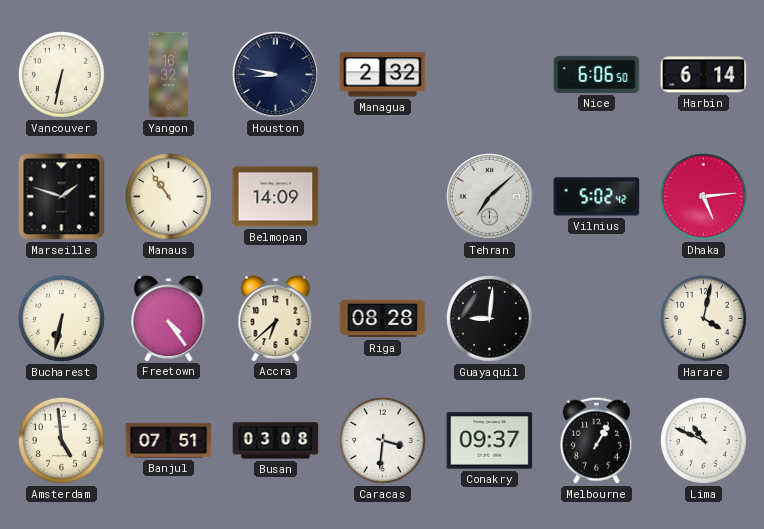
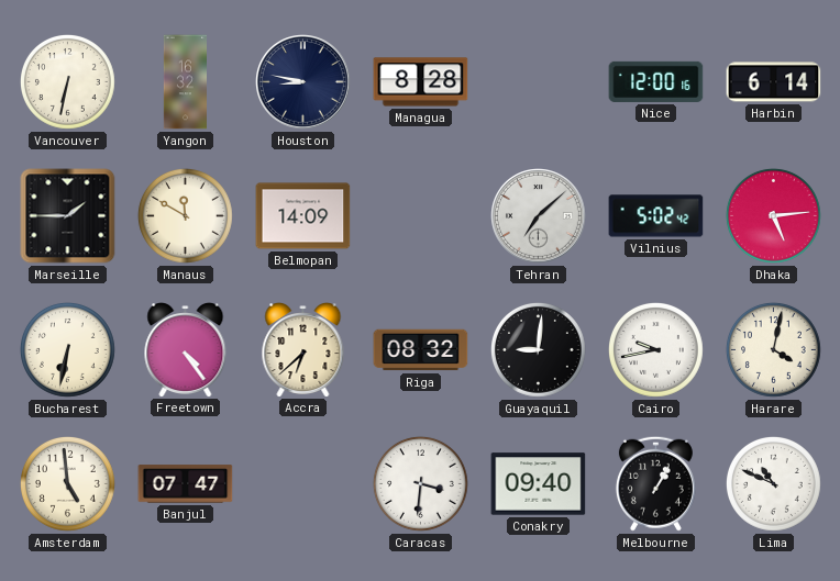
Managua: 2:32 -> 8:28
Nice: 6:06 -> 12:00
Marseille: 1:48 -> 1:45
Manaus: 10:54 -> 11:50
Riga: 08:28 -> 08:32
Cairo: none -> 9:43
Banjul: 07:51 -> 07:47
Busan: 03:08 -> none
Conakry: 09:37 -> 09:40
